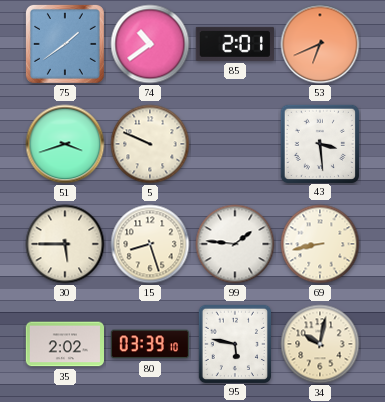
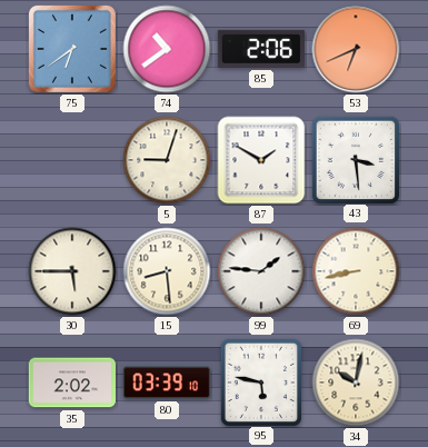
75: 1:39 -> 6:39
85: 2:01 -> 2:06
51: 3:42 -> none
5: 9:49 -> 9:03
87: none -> 1:50
15: 8:27 -> 8:29
